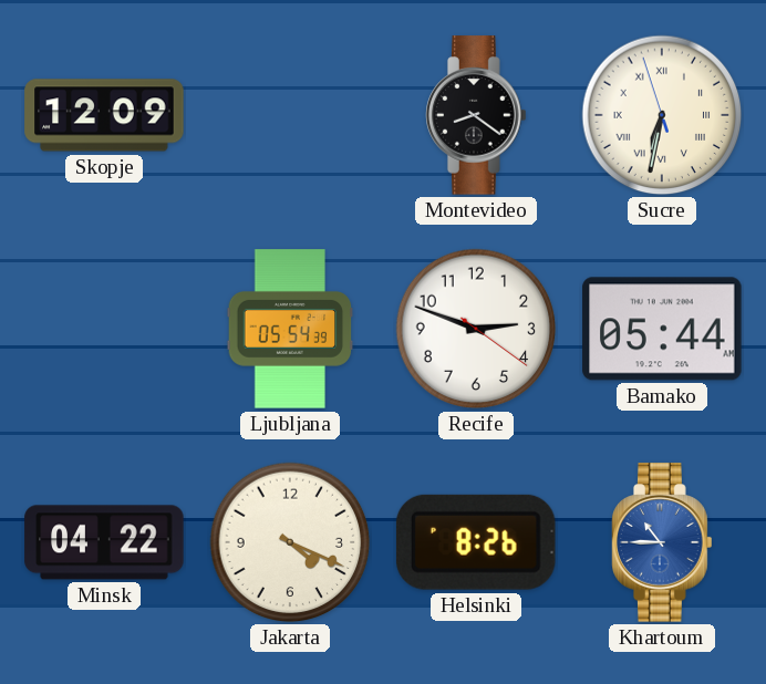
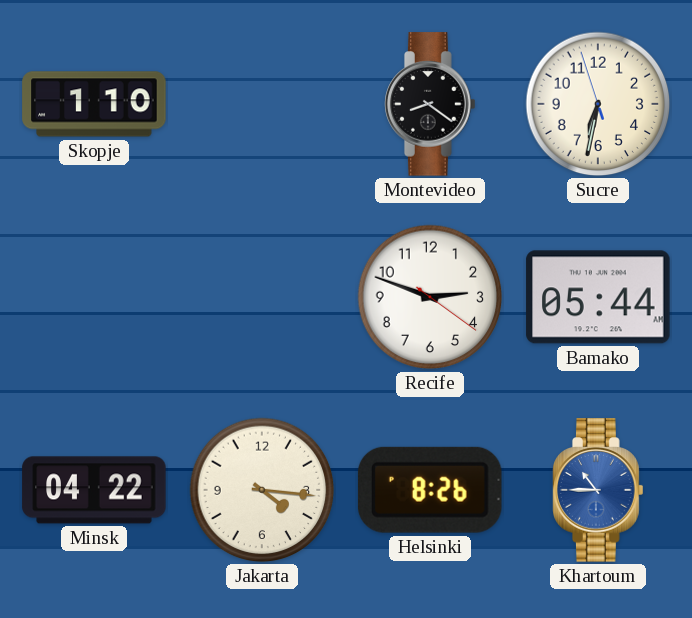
Skopje: 12:09 -> 1:10
Sucre numerals: Roman -> Arabic
Ljubljana: 05:54 -> none
Jakarta: 4:19 -> 4:16
